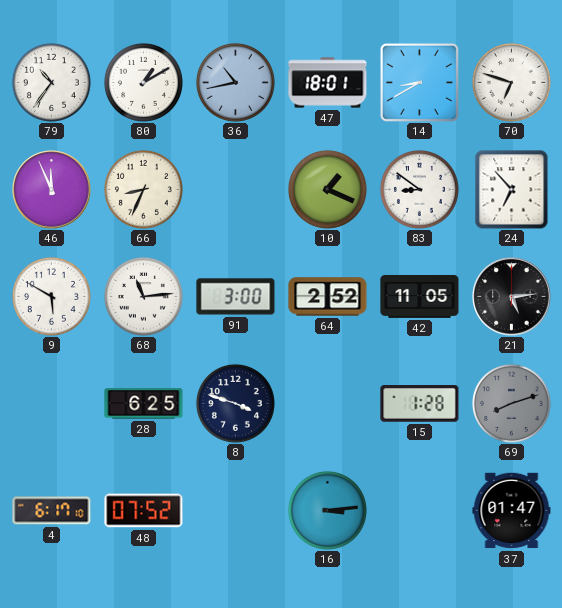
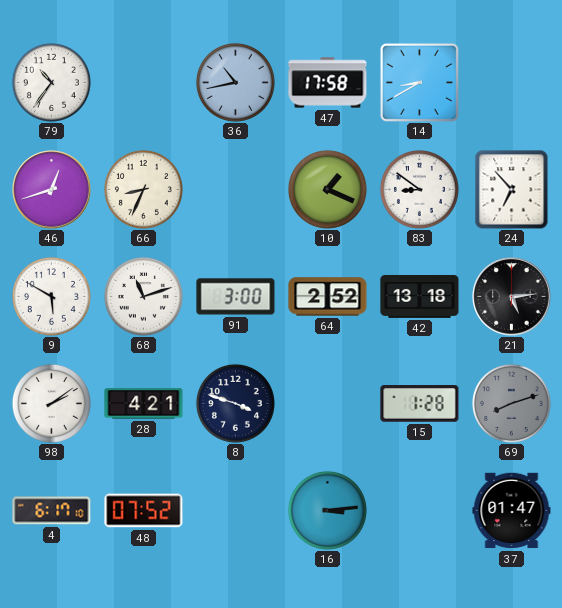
80: 1:10 -> none
47: 18:01 -> 17:58
70: 6:48 -> none
46: 11:56 -> 12:42
68: 11:14 -> 11:12
42: 11:05 -> 13:18
98: none -> 2:09
28: 6:25 -> 4:21
